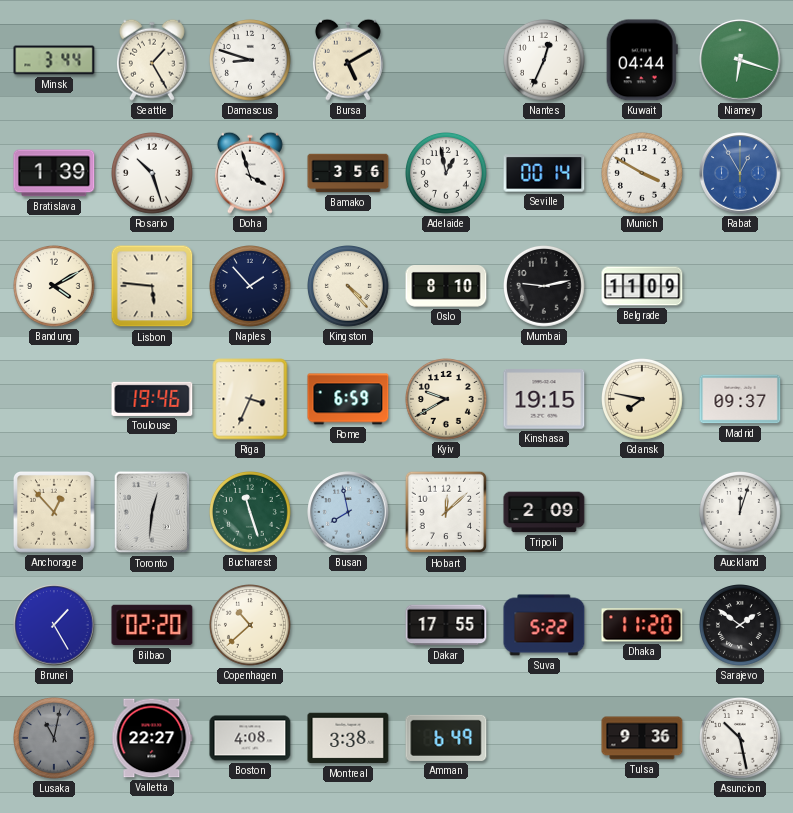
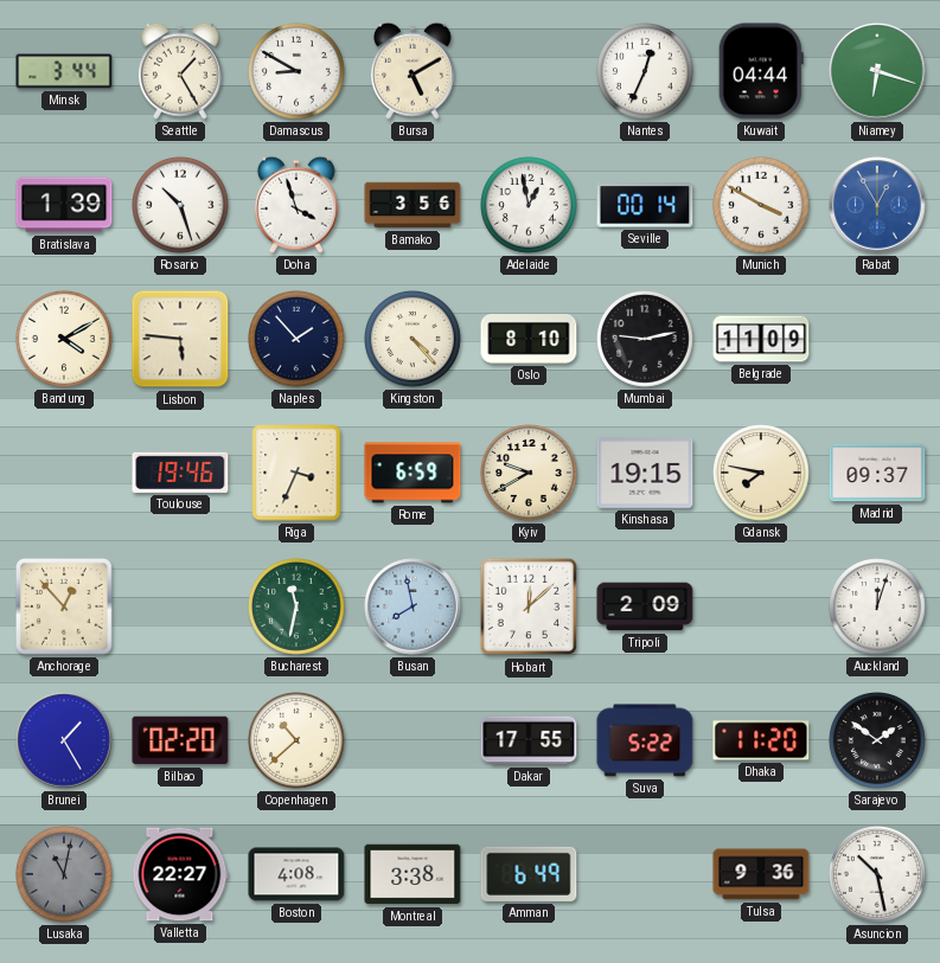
Damascus: 8:48 -> 8:50
Toronto: 12:31 -> none
Bucharest: 11:27 -> 11:32
